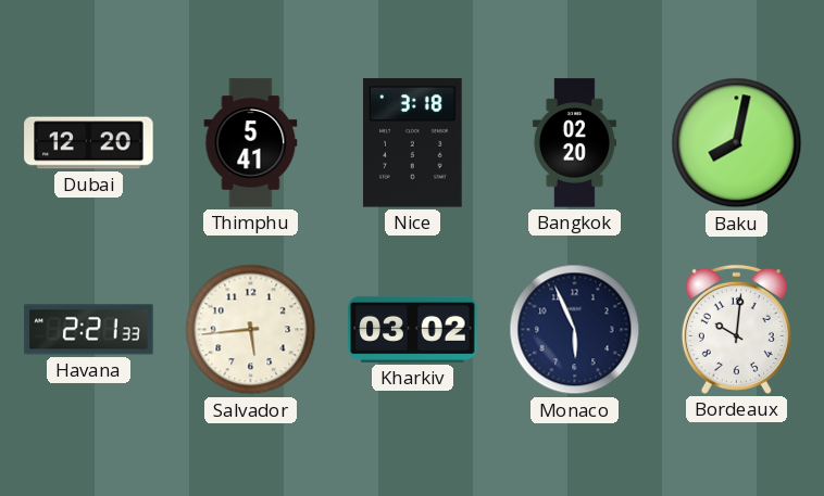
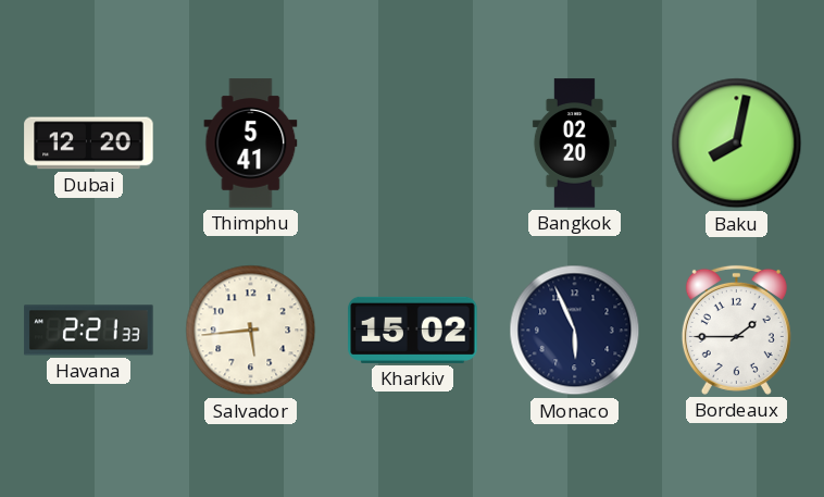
Nice: 3:18 -> none
Kharkiv: 03:02 -> 15:02
Bordeaux: 10:01 -> 1:45
